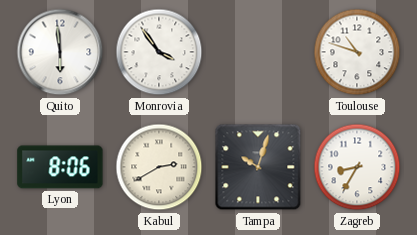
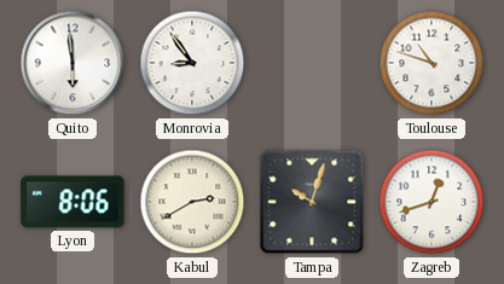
Monrovia: 3:54 -> 8:54
Zagreb: 8:35 -> 12:42
